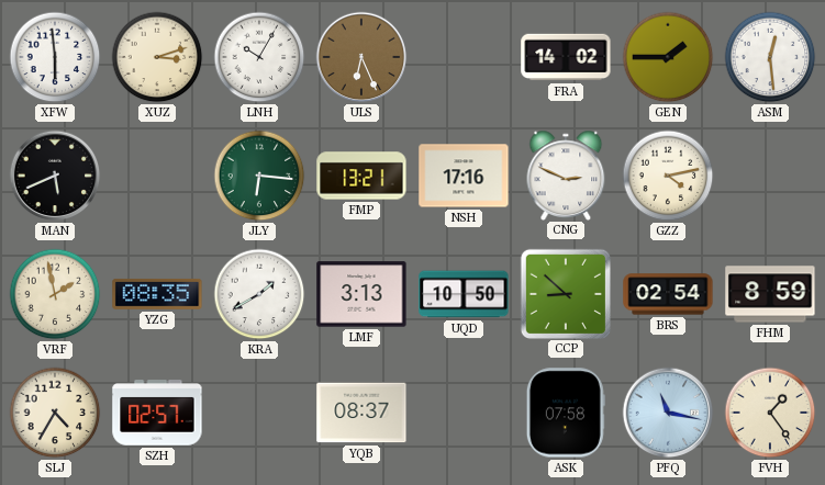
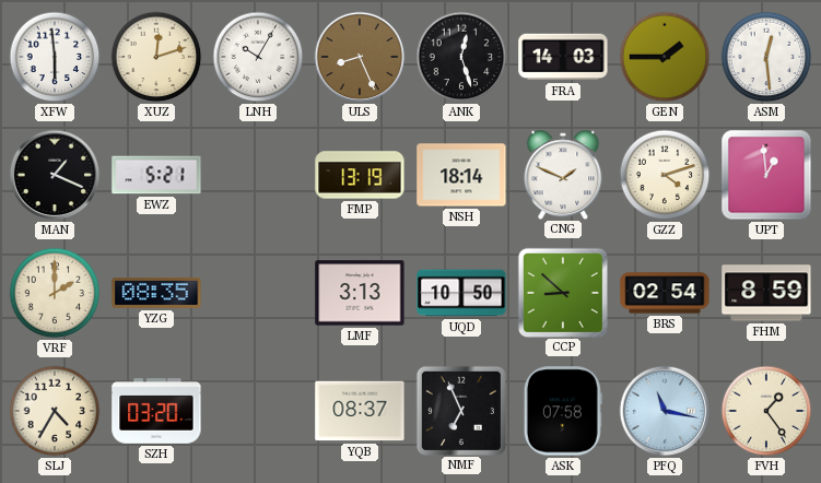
XUZ: 3:12 -> 12:12
ULS: 6:26 -> 8:26
ANK: none -> 12:27
FRA: 14:02 -> 14:03
MAN: 5:41 -> 1:19
EWZ: none -> 5:21
JLY: 6:16 -> none
FMP: 13:21 -> 13:19
NSH: 17:16 -> 18:14
CNG: 2:49 -> 1:49
GZZ: 4:13 -> 4:12
UPT: none -> 12:59
VRF: 1:58 -> 2:00
KRA: 1:40 -> none
SZH: 02:57 -> 03:20
NMF: none -> 6:56
